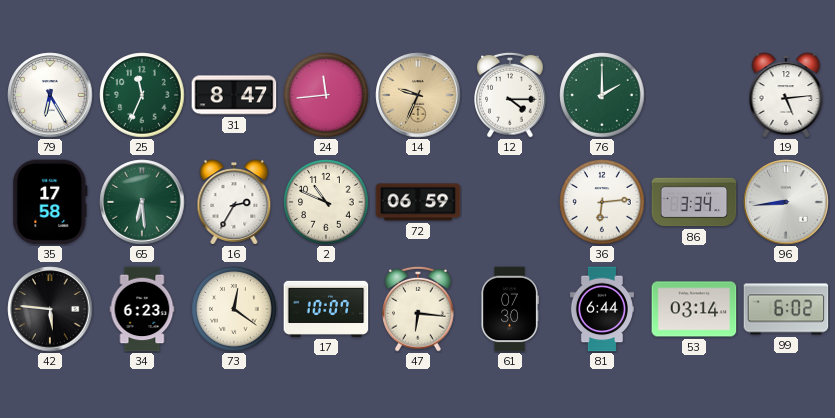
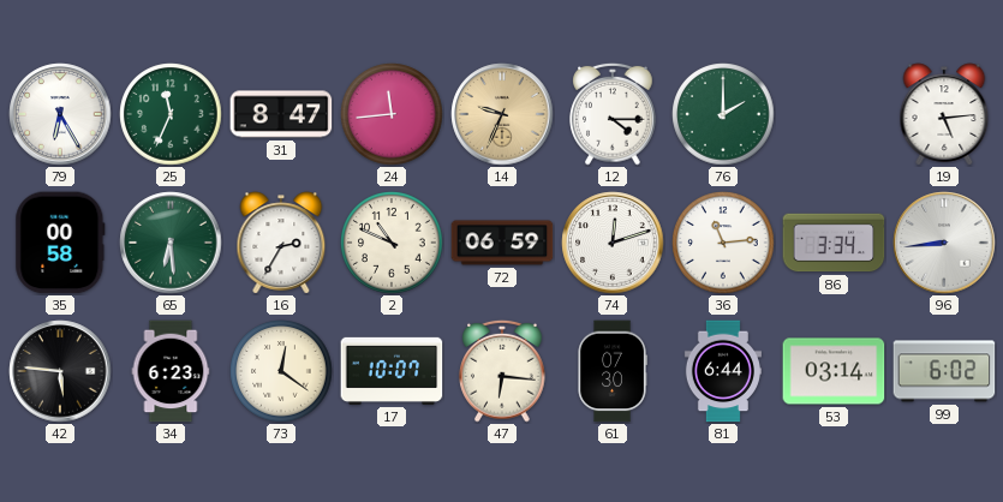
35: 17:58 -> 00:58
74: none -> 12:12
36: 6:14 -> 11:14
